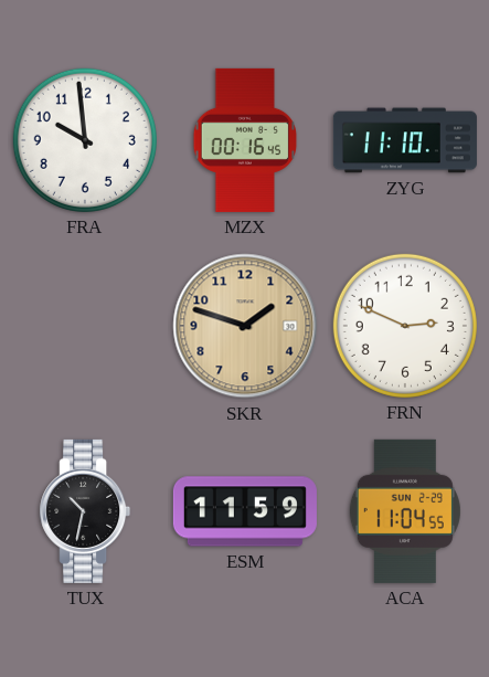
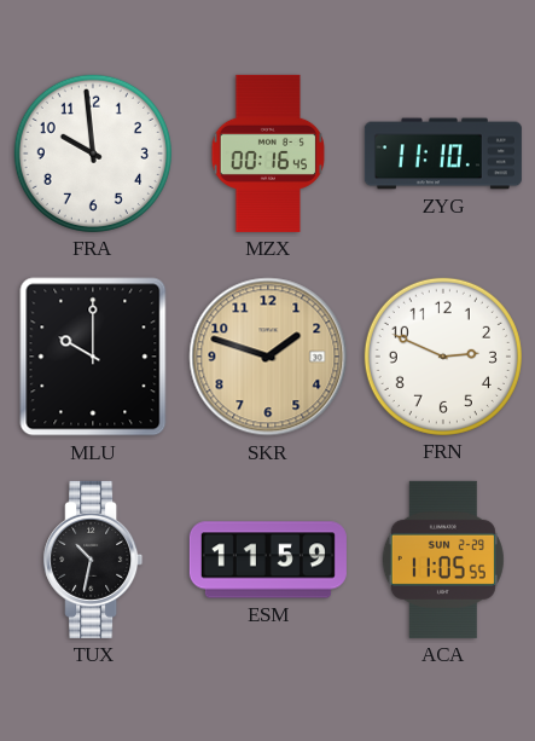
MLU: none -> 10:00
ACA: 11:04 -> 11:05
